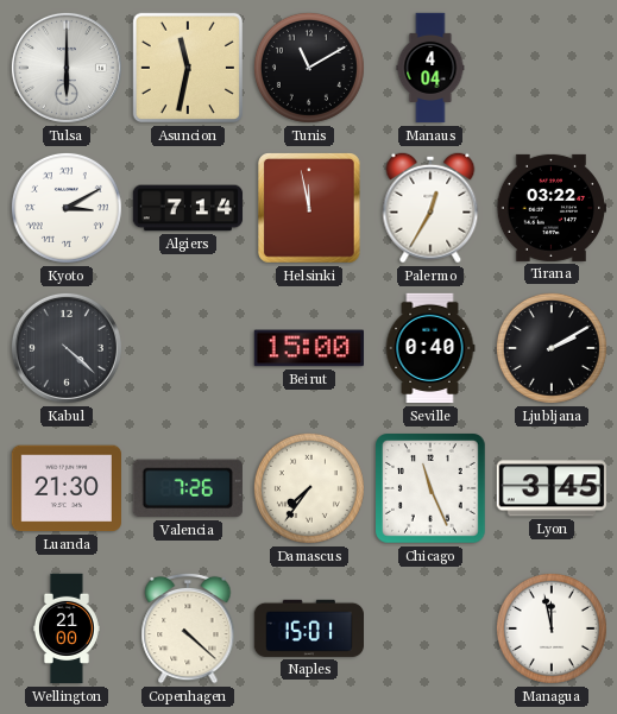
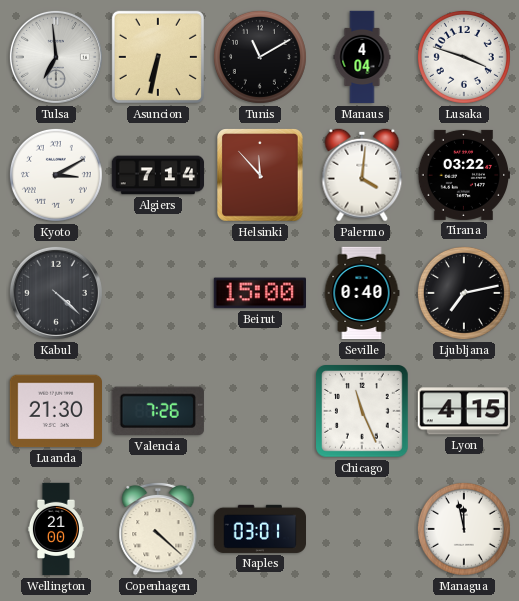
Tulsa: 6:00 -> 6:59
Asuncion: 11:32 -> 6:32
Lusaka: none -> 3:48
Helsinki: 11:58 -> 11:53
Palermo: 12:35 -> 4:01
Ljubljana: 2:10 -> 7:13
Damascus: 7:36 -> none
Lyon: 3:45 -> 4:15
Naples: 15:01 -> 03:01
